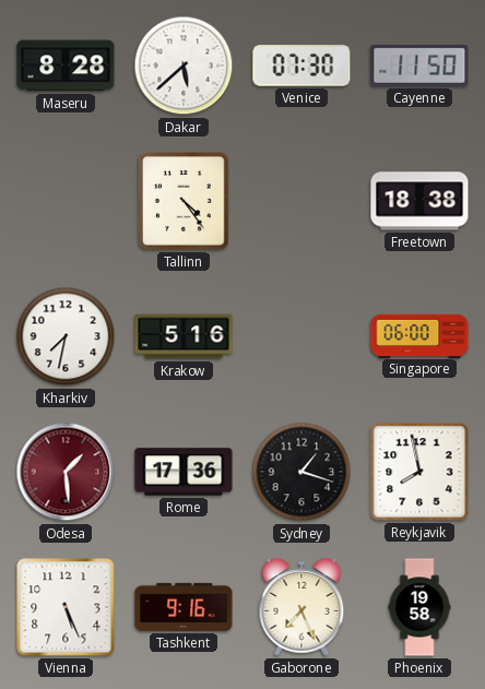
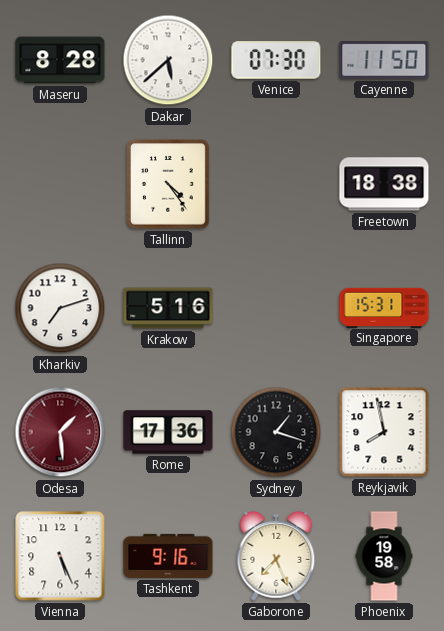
Kharkiv: 7:32 -> 7:12
Singapore: 06:00 -> 15:31
